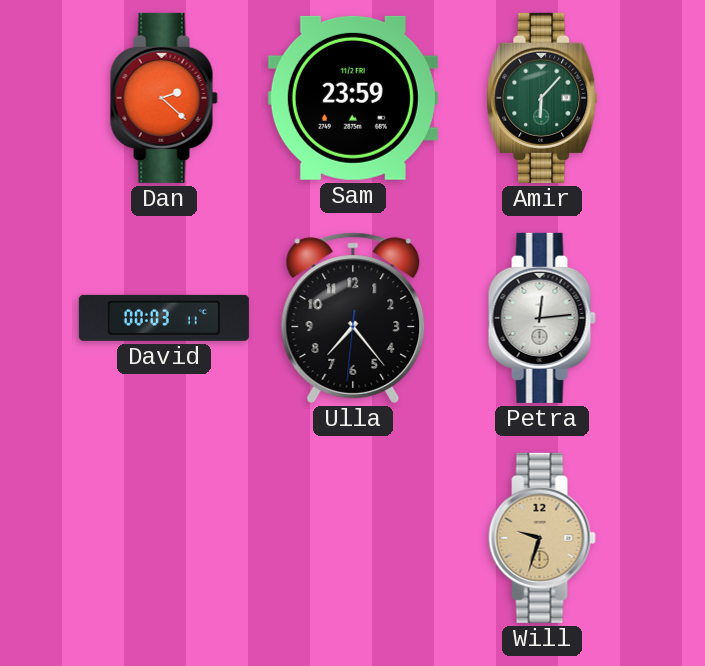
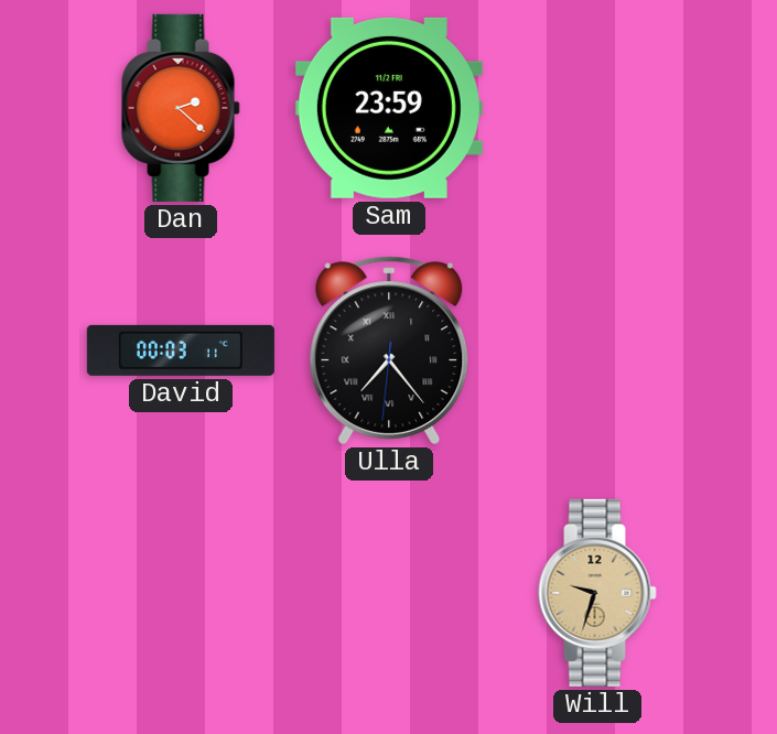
Amir: 6:07 -> none
Ulla numerals: Arabic -> Roman
Petra: 12:14 -> none
